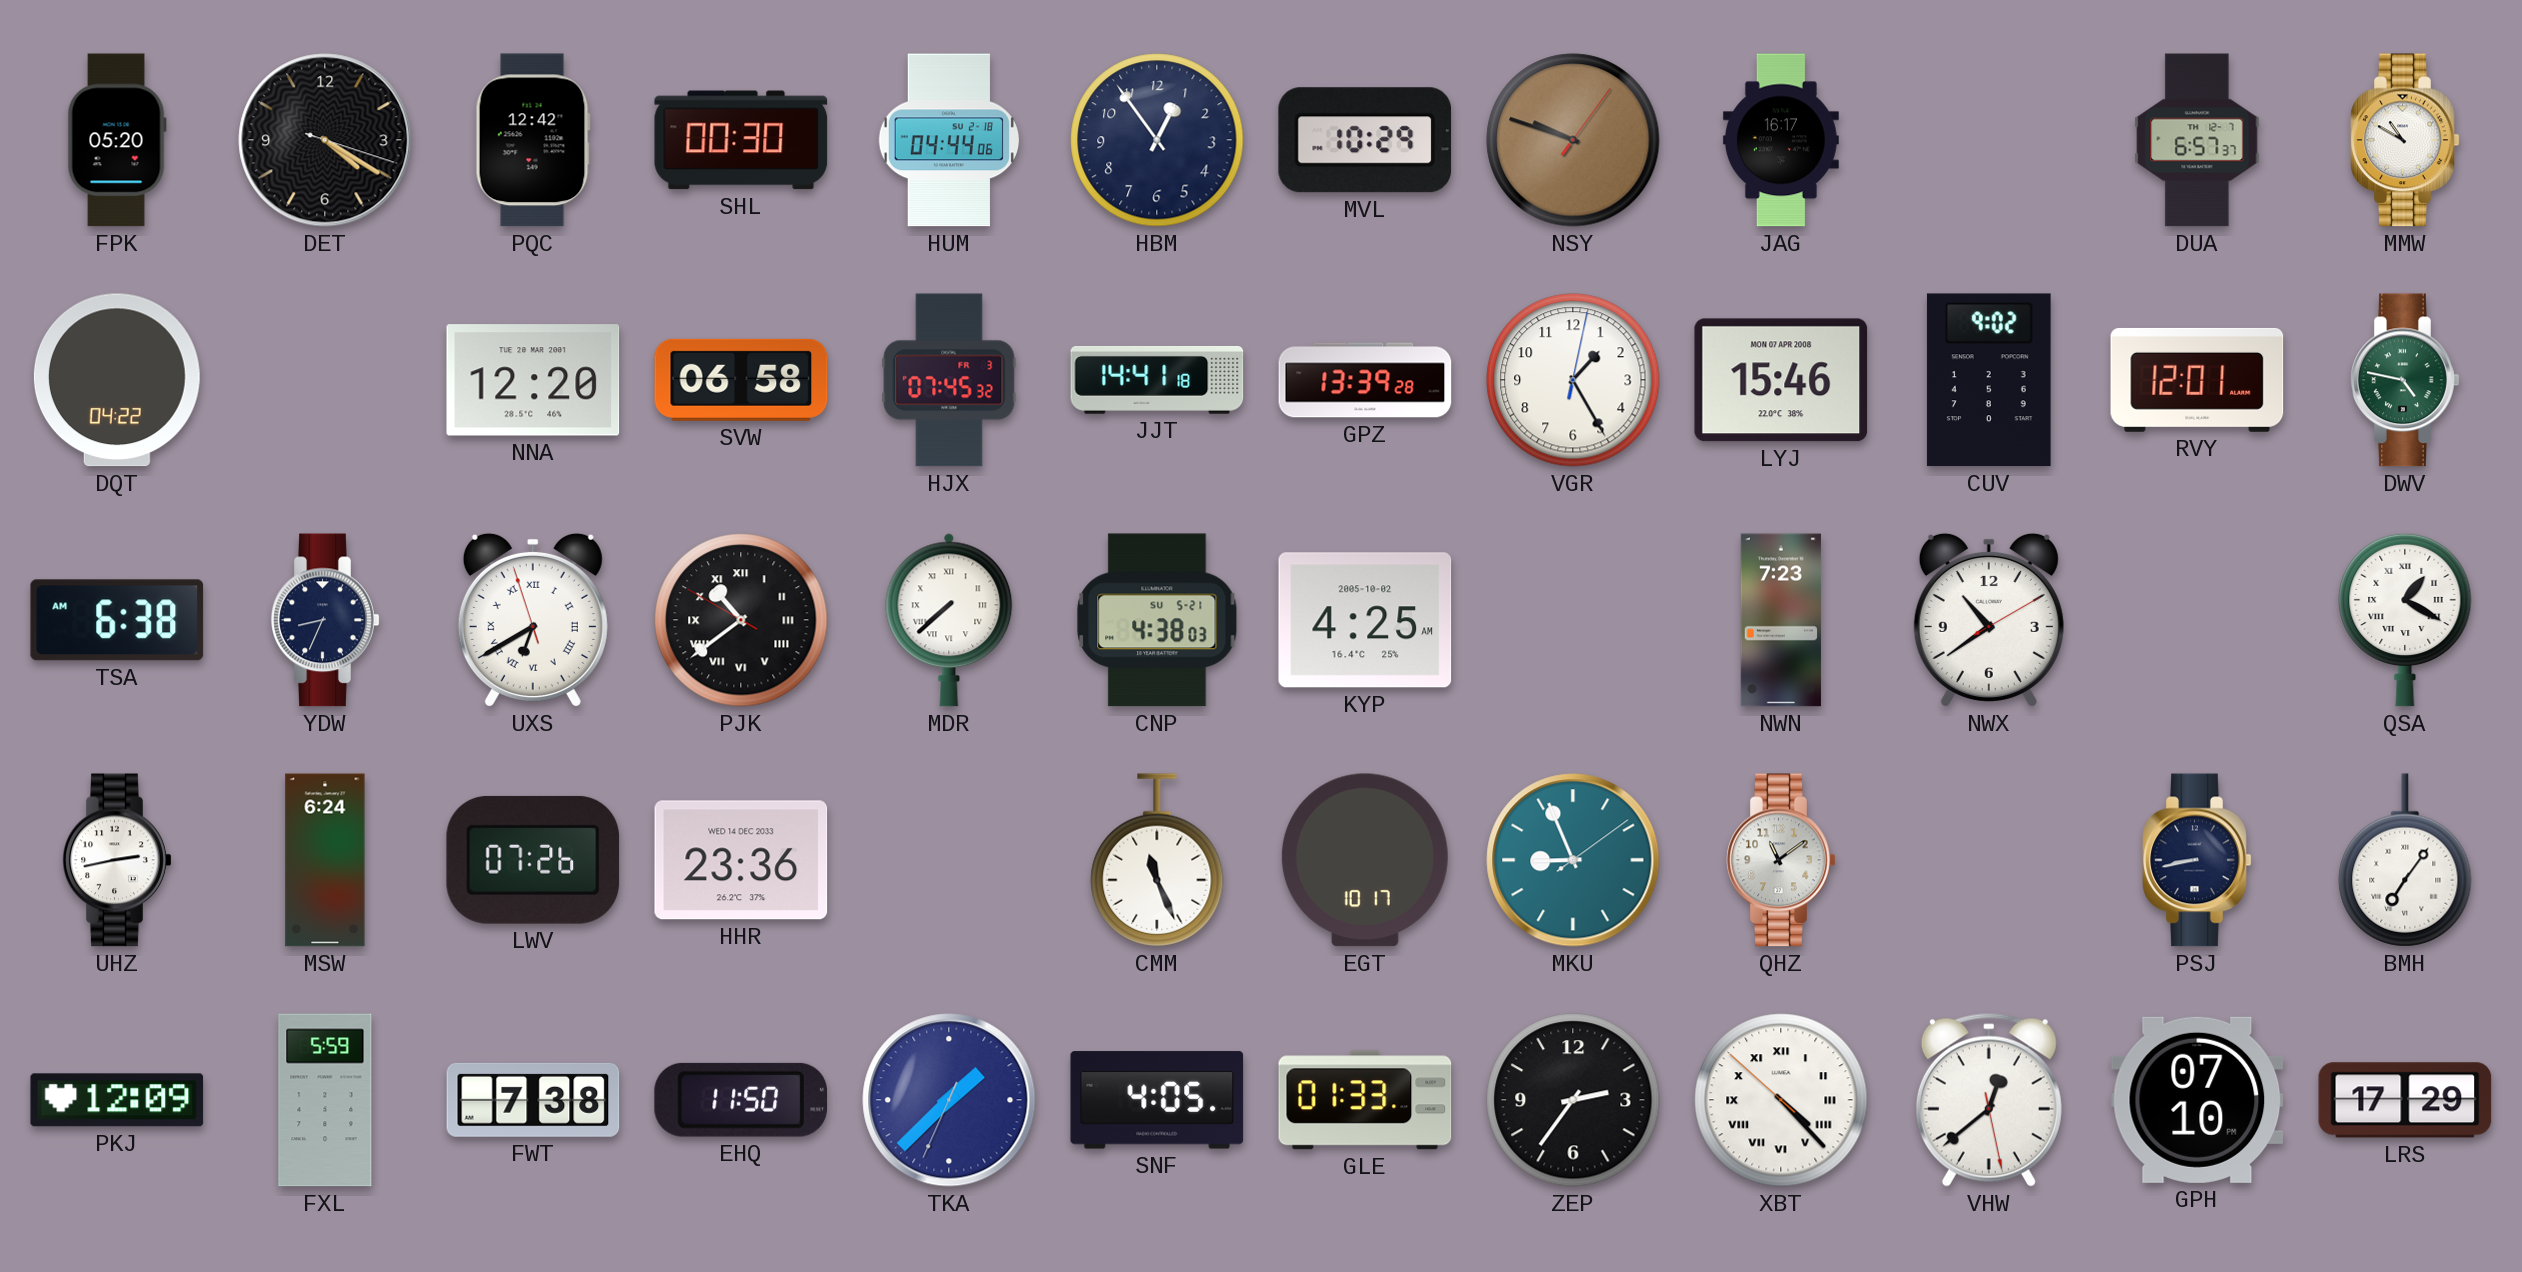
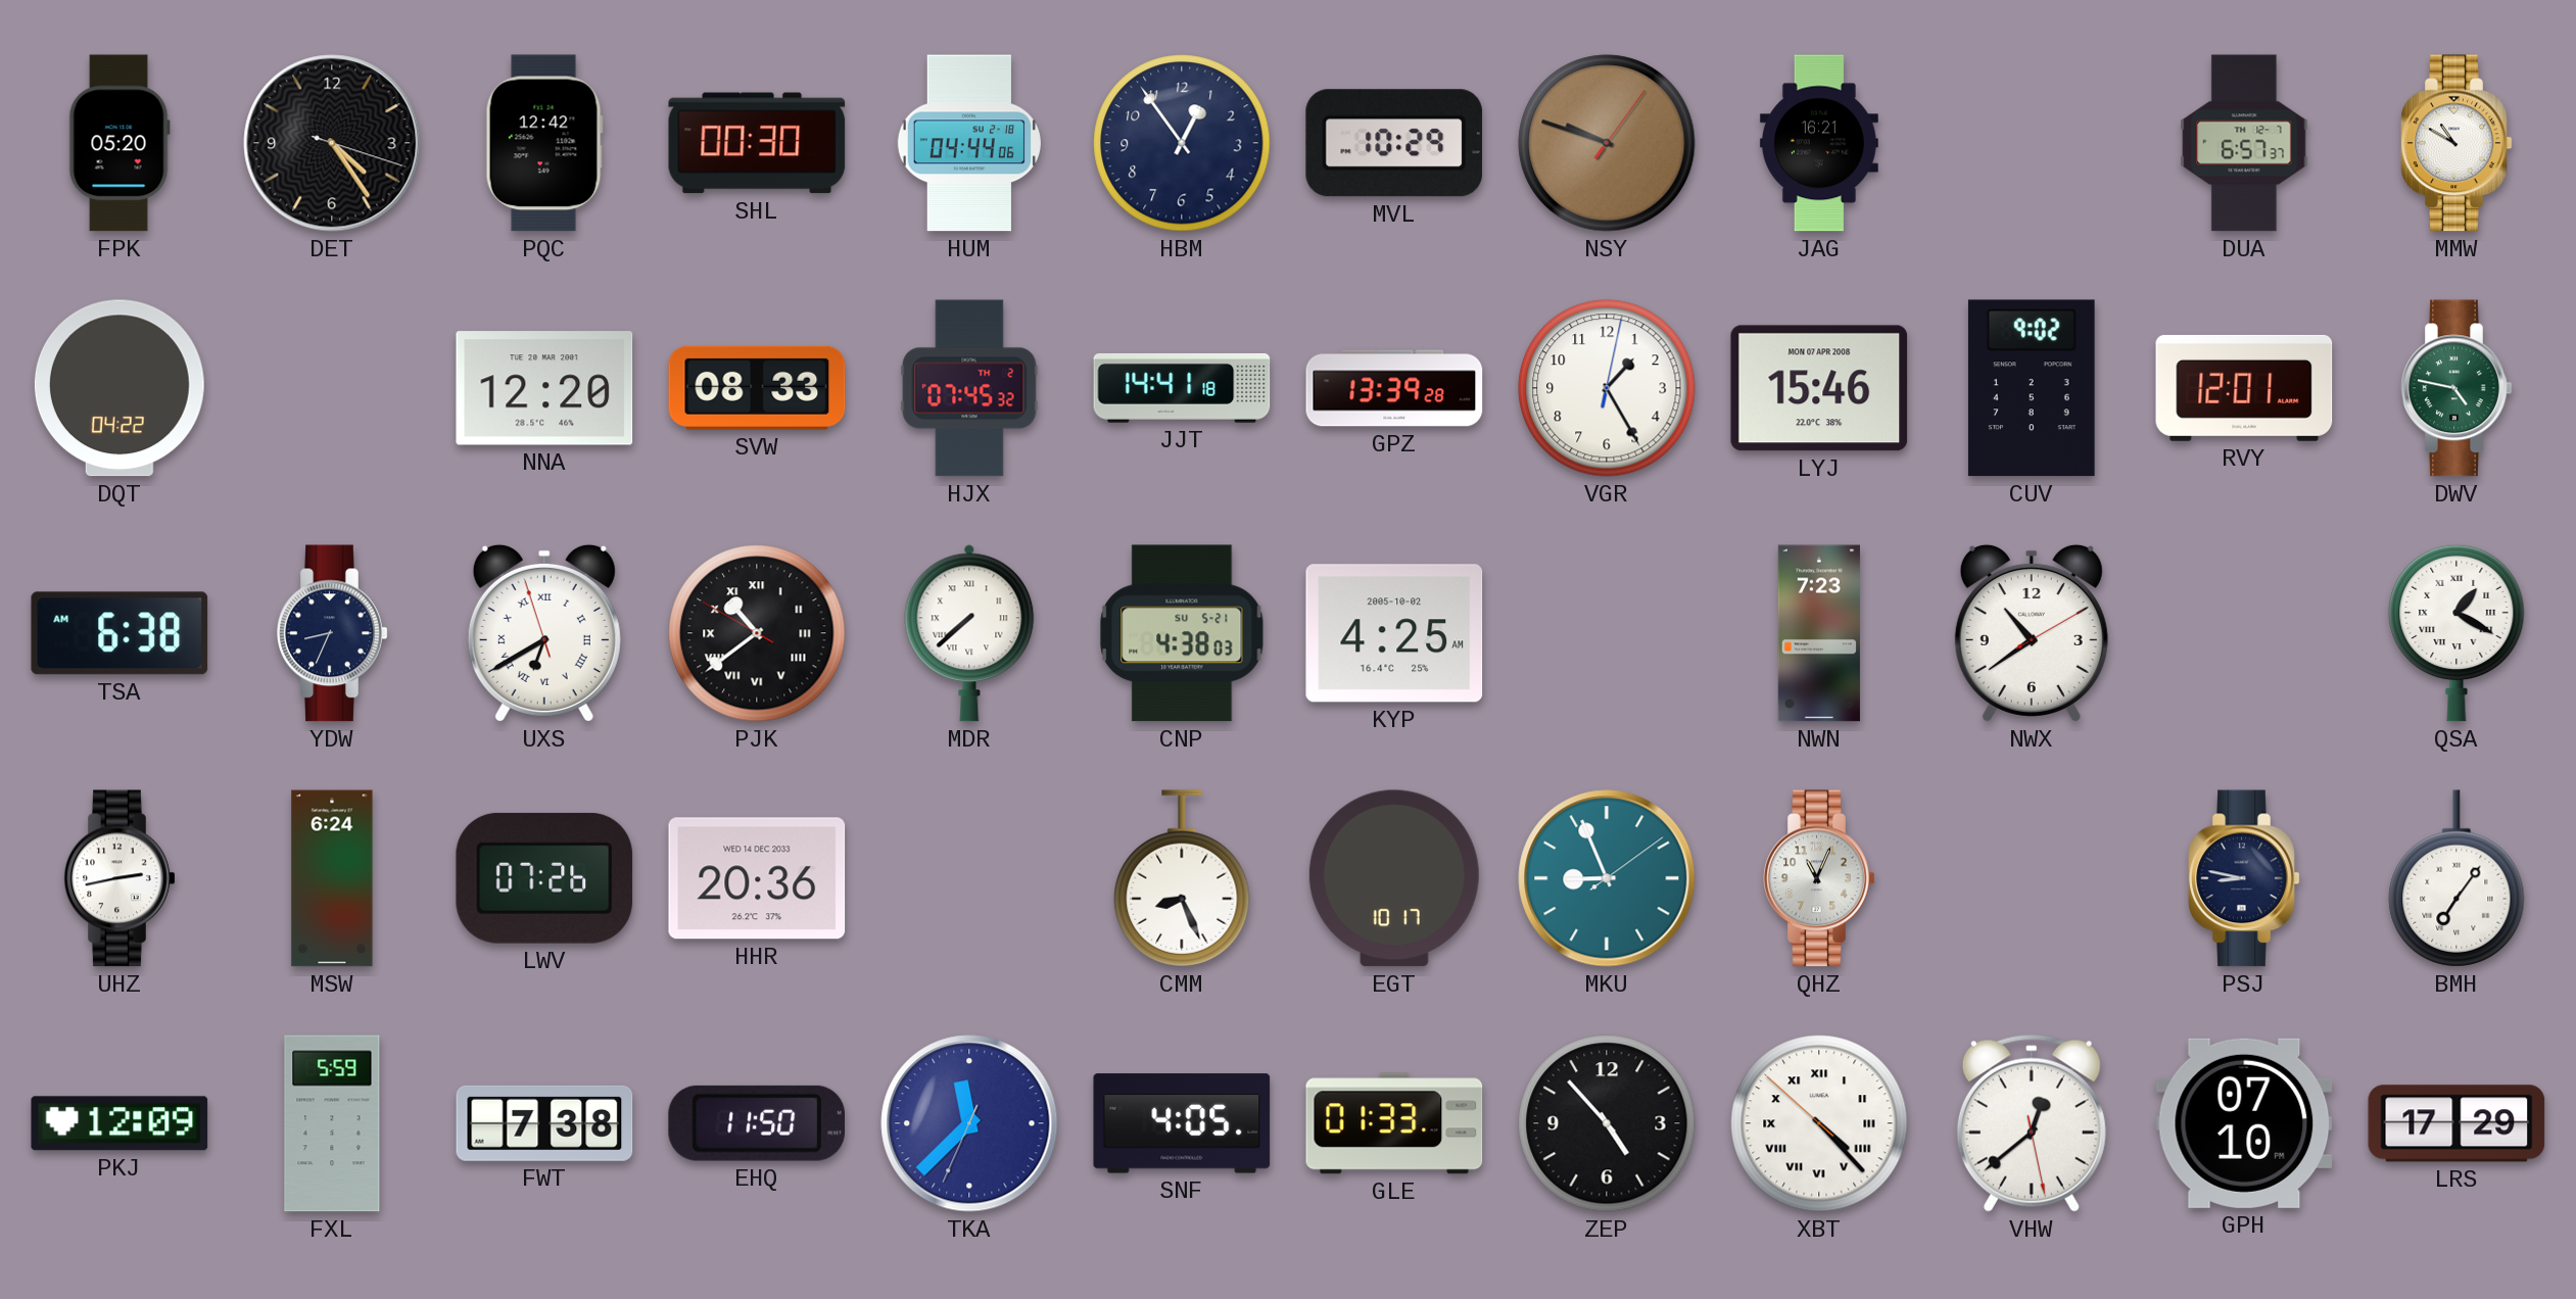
DET: 4:20 -> 4:24
JAG: 16:17 -> 16:21
SVW: 06:58 -> 08:33
HJX date: FR 3 -> TH 2
HHR: 23:36 -> 20:36
CMM: 11:26 -> 8:26
QHZ: 11:09 -> 11:04
PSJ: 8:43 -> 8:47
TKA: 1:37 -> 11:37
ZEP: 2:36 -> 4:53
